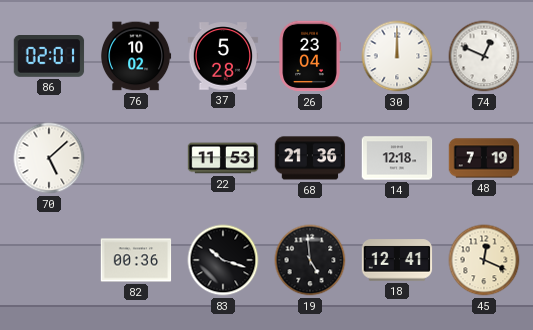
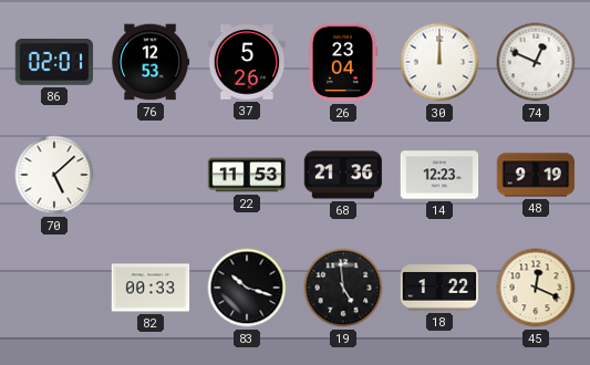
76: 10:02 -> 12:53
37: 5:28 -> 5:26
14: 12:18 -> 12:23
48: 7:19 -> 9:19
82: 00:36 -> 00:33
18: 12:41 -> 1:22
